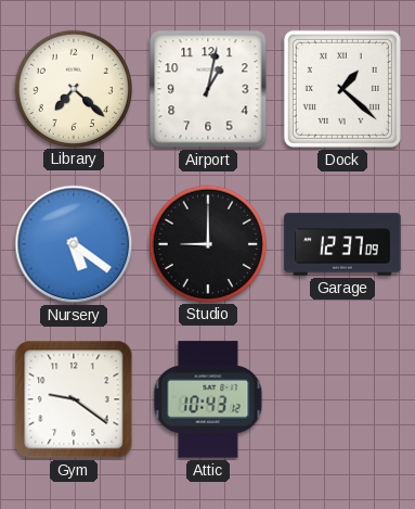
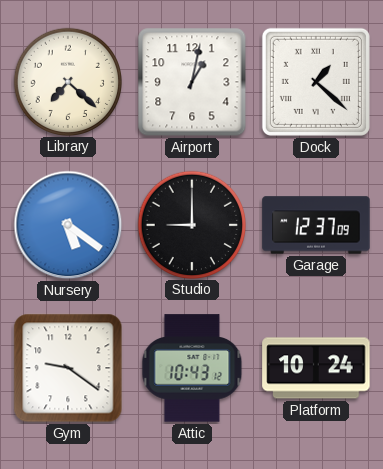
Platform: none -> 10:24
